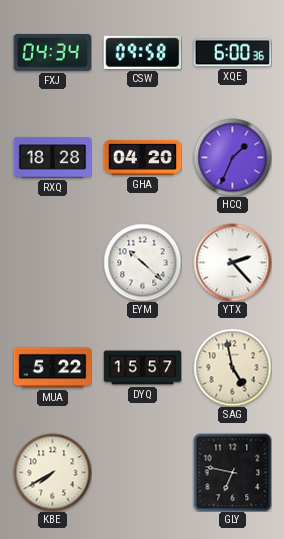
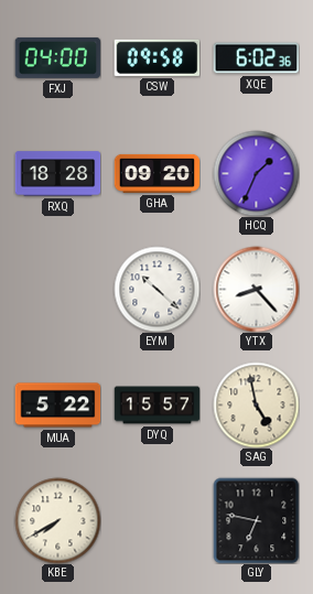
FXJ: 04:34 -> 04:00
XQE: 6:00 -> 6:02
GHA: 04:20 -> 09:20
YTX: 2:23 -> 8:23
